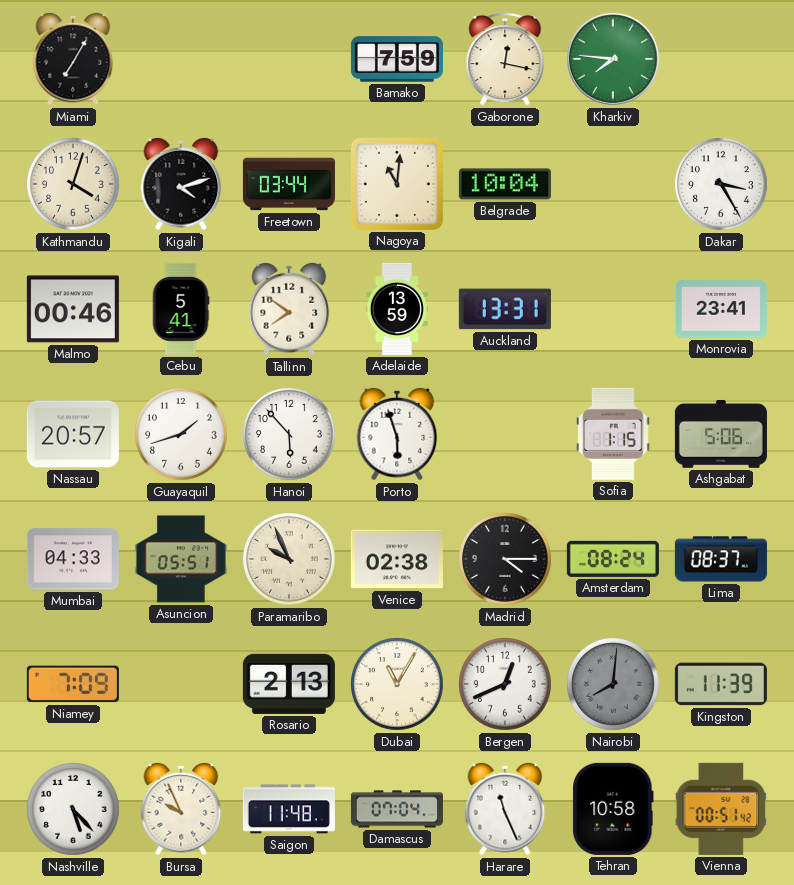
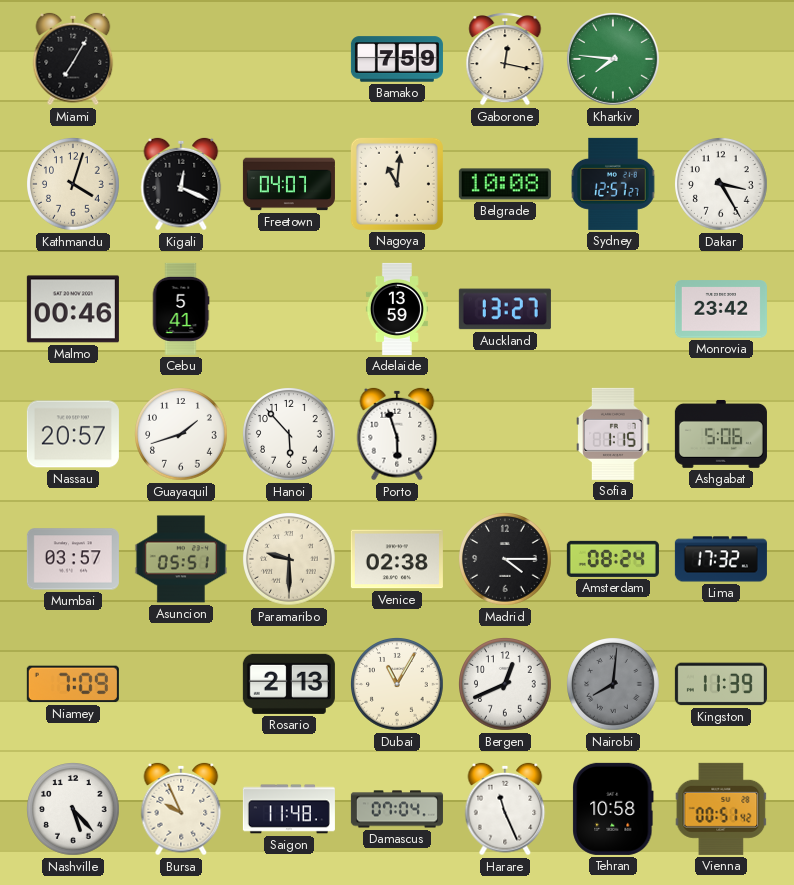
Kigali: 4:12 -> 12:19
Freetown: 03:44 -> 04:07
Belgrade: 10:04 -> 10:08
Sydney: none -> 12:57
Tallinn: 7:51 -> none
Auckland: 13:31 -> 13:27
Monrovia: 23:41 -> 23:42
Mumbai: 04:33 -> 03:57
Paramaribo: 9:56 -> 9:30
Lima: 08:37 -> 17:32
